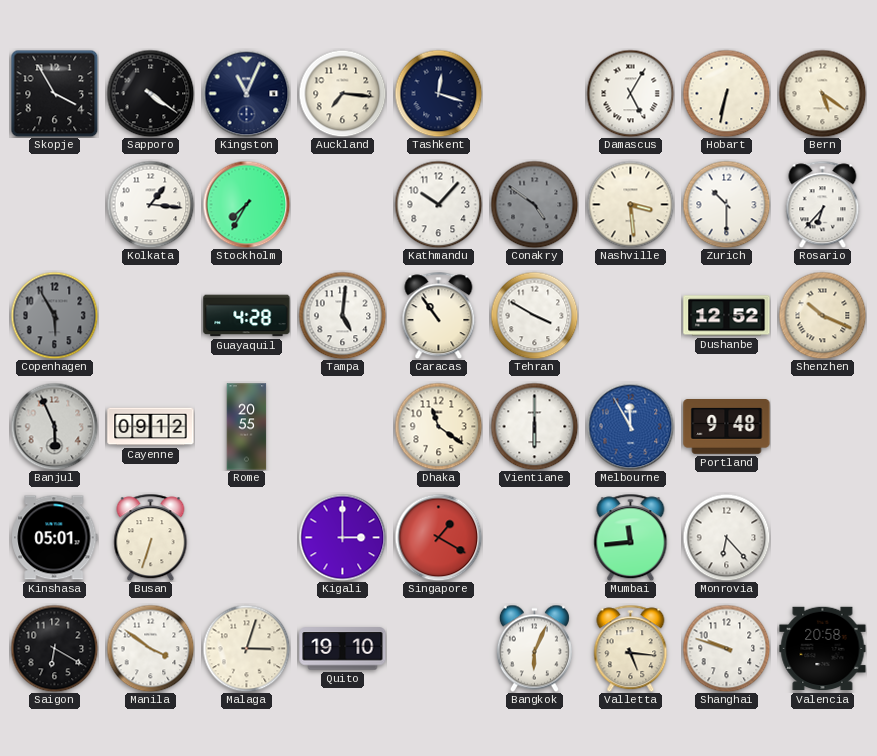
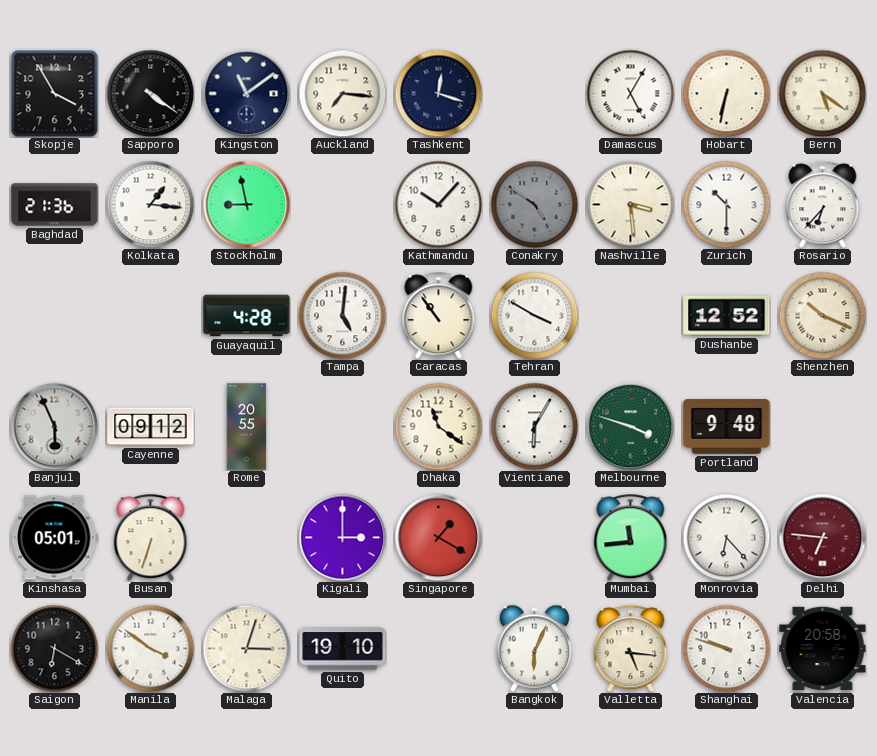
Kingston: 11:04 -> 11:09
Baghdad: none -> 21:36
Stockholm: 7:35 -> 8:58
Copenhagen: 5:55 -> none
Vientiane: 6:00 -> 6:05
Melbourne: 11:55 -> 3:48
Melbourne dial: blue -> green
Delhi: none -> 6:46
